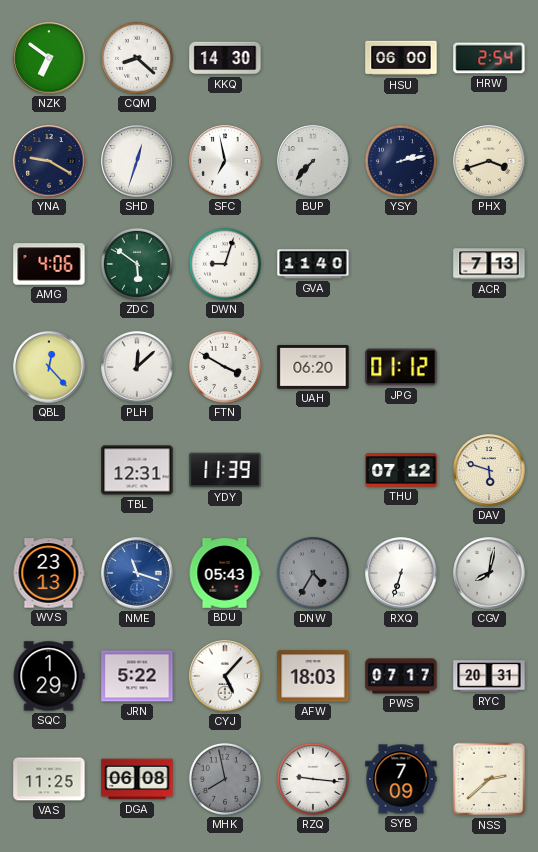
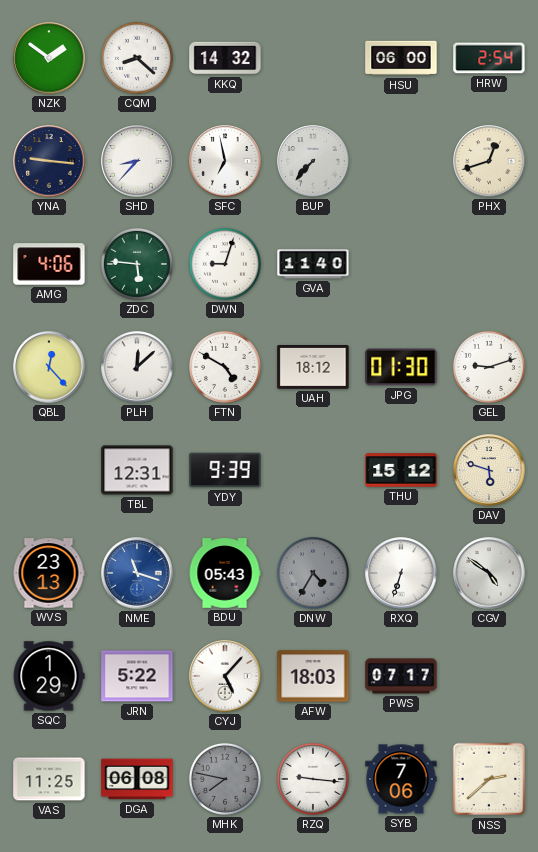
NZK: 6:51 -> 1:51
KKQ: 14:30 -> 14:32
YNA: 9:20 -> 9:16
SHD: 12:33 -> 8:37
YSY: 2:13 -> none
PHX: 3:42 -> 12:42
ZDC: 5:51 -> 5:46
ACR: 7:13 -> none
FTN: 3:50 -> 4:50
UAH: 06:20 -> 18:12
JPG: 01:12 -> 01:30
GEL: none -> 9:12
YDY: 11:39 -> 9:39
THU: 07:12 -> 15:12
CGV: 8:02 -> 4:51
RYC: 20:31 -> none
MHK: 7:58 -> 7:47
SYB: 7:09 -> 7:06
